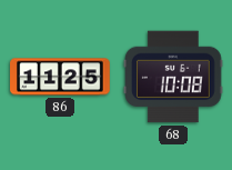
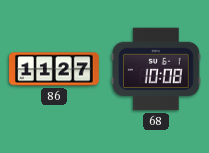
86: 11:25 -> 11:27
